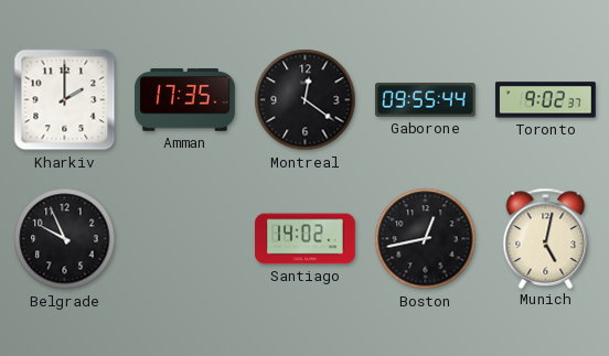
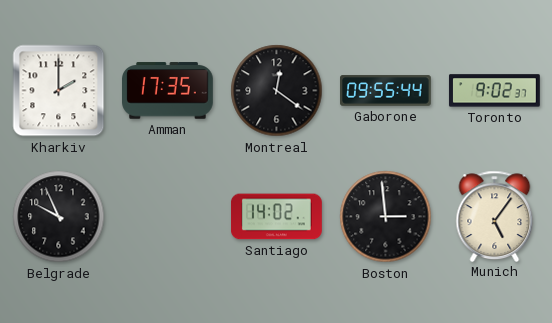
Boston: 12:43 -> 2:59
Munich: 5:02 -> 5:06
